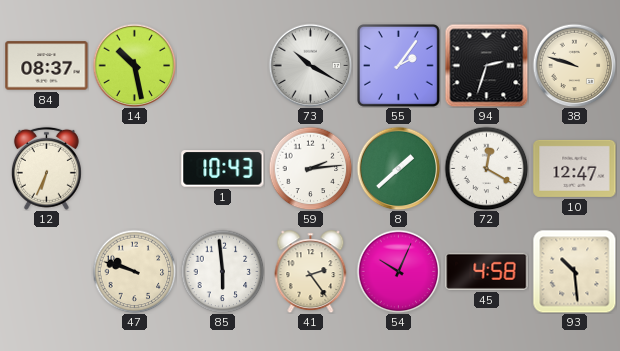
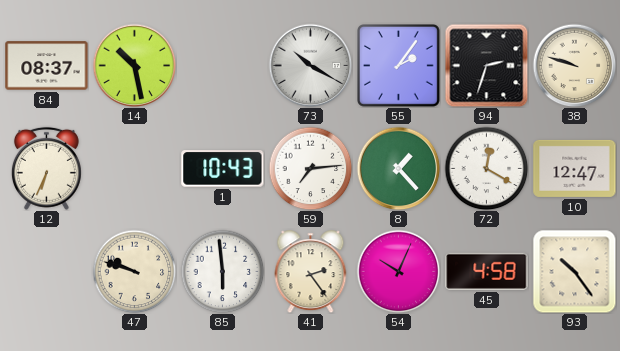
59: 2:14 -> 7:14
8: 1:38 -> 1:23
93: 10:29 -> 10:24
